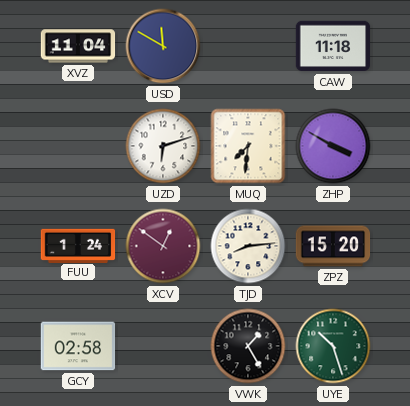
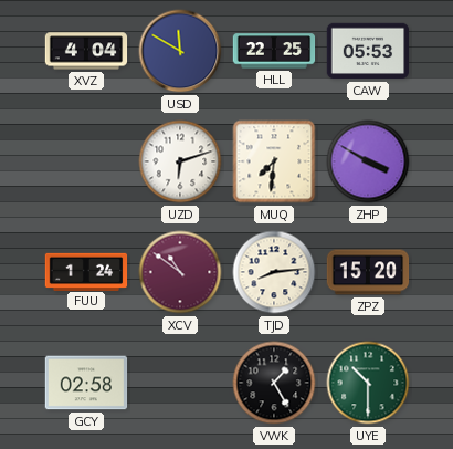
XVZ: 11:04 -> 4:04
HLL: none -> 22:25
CAW: 11:18 -> 05:53
XCV: 12:51 -> 10:51
UYE: 10:27 -> 10:30
